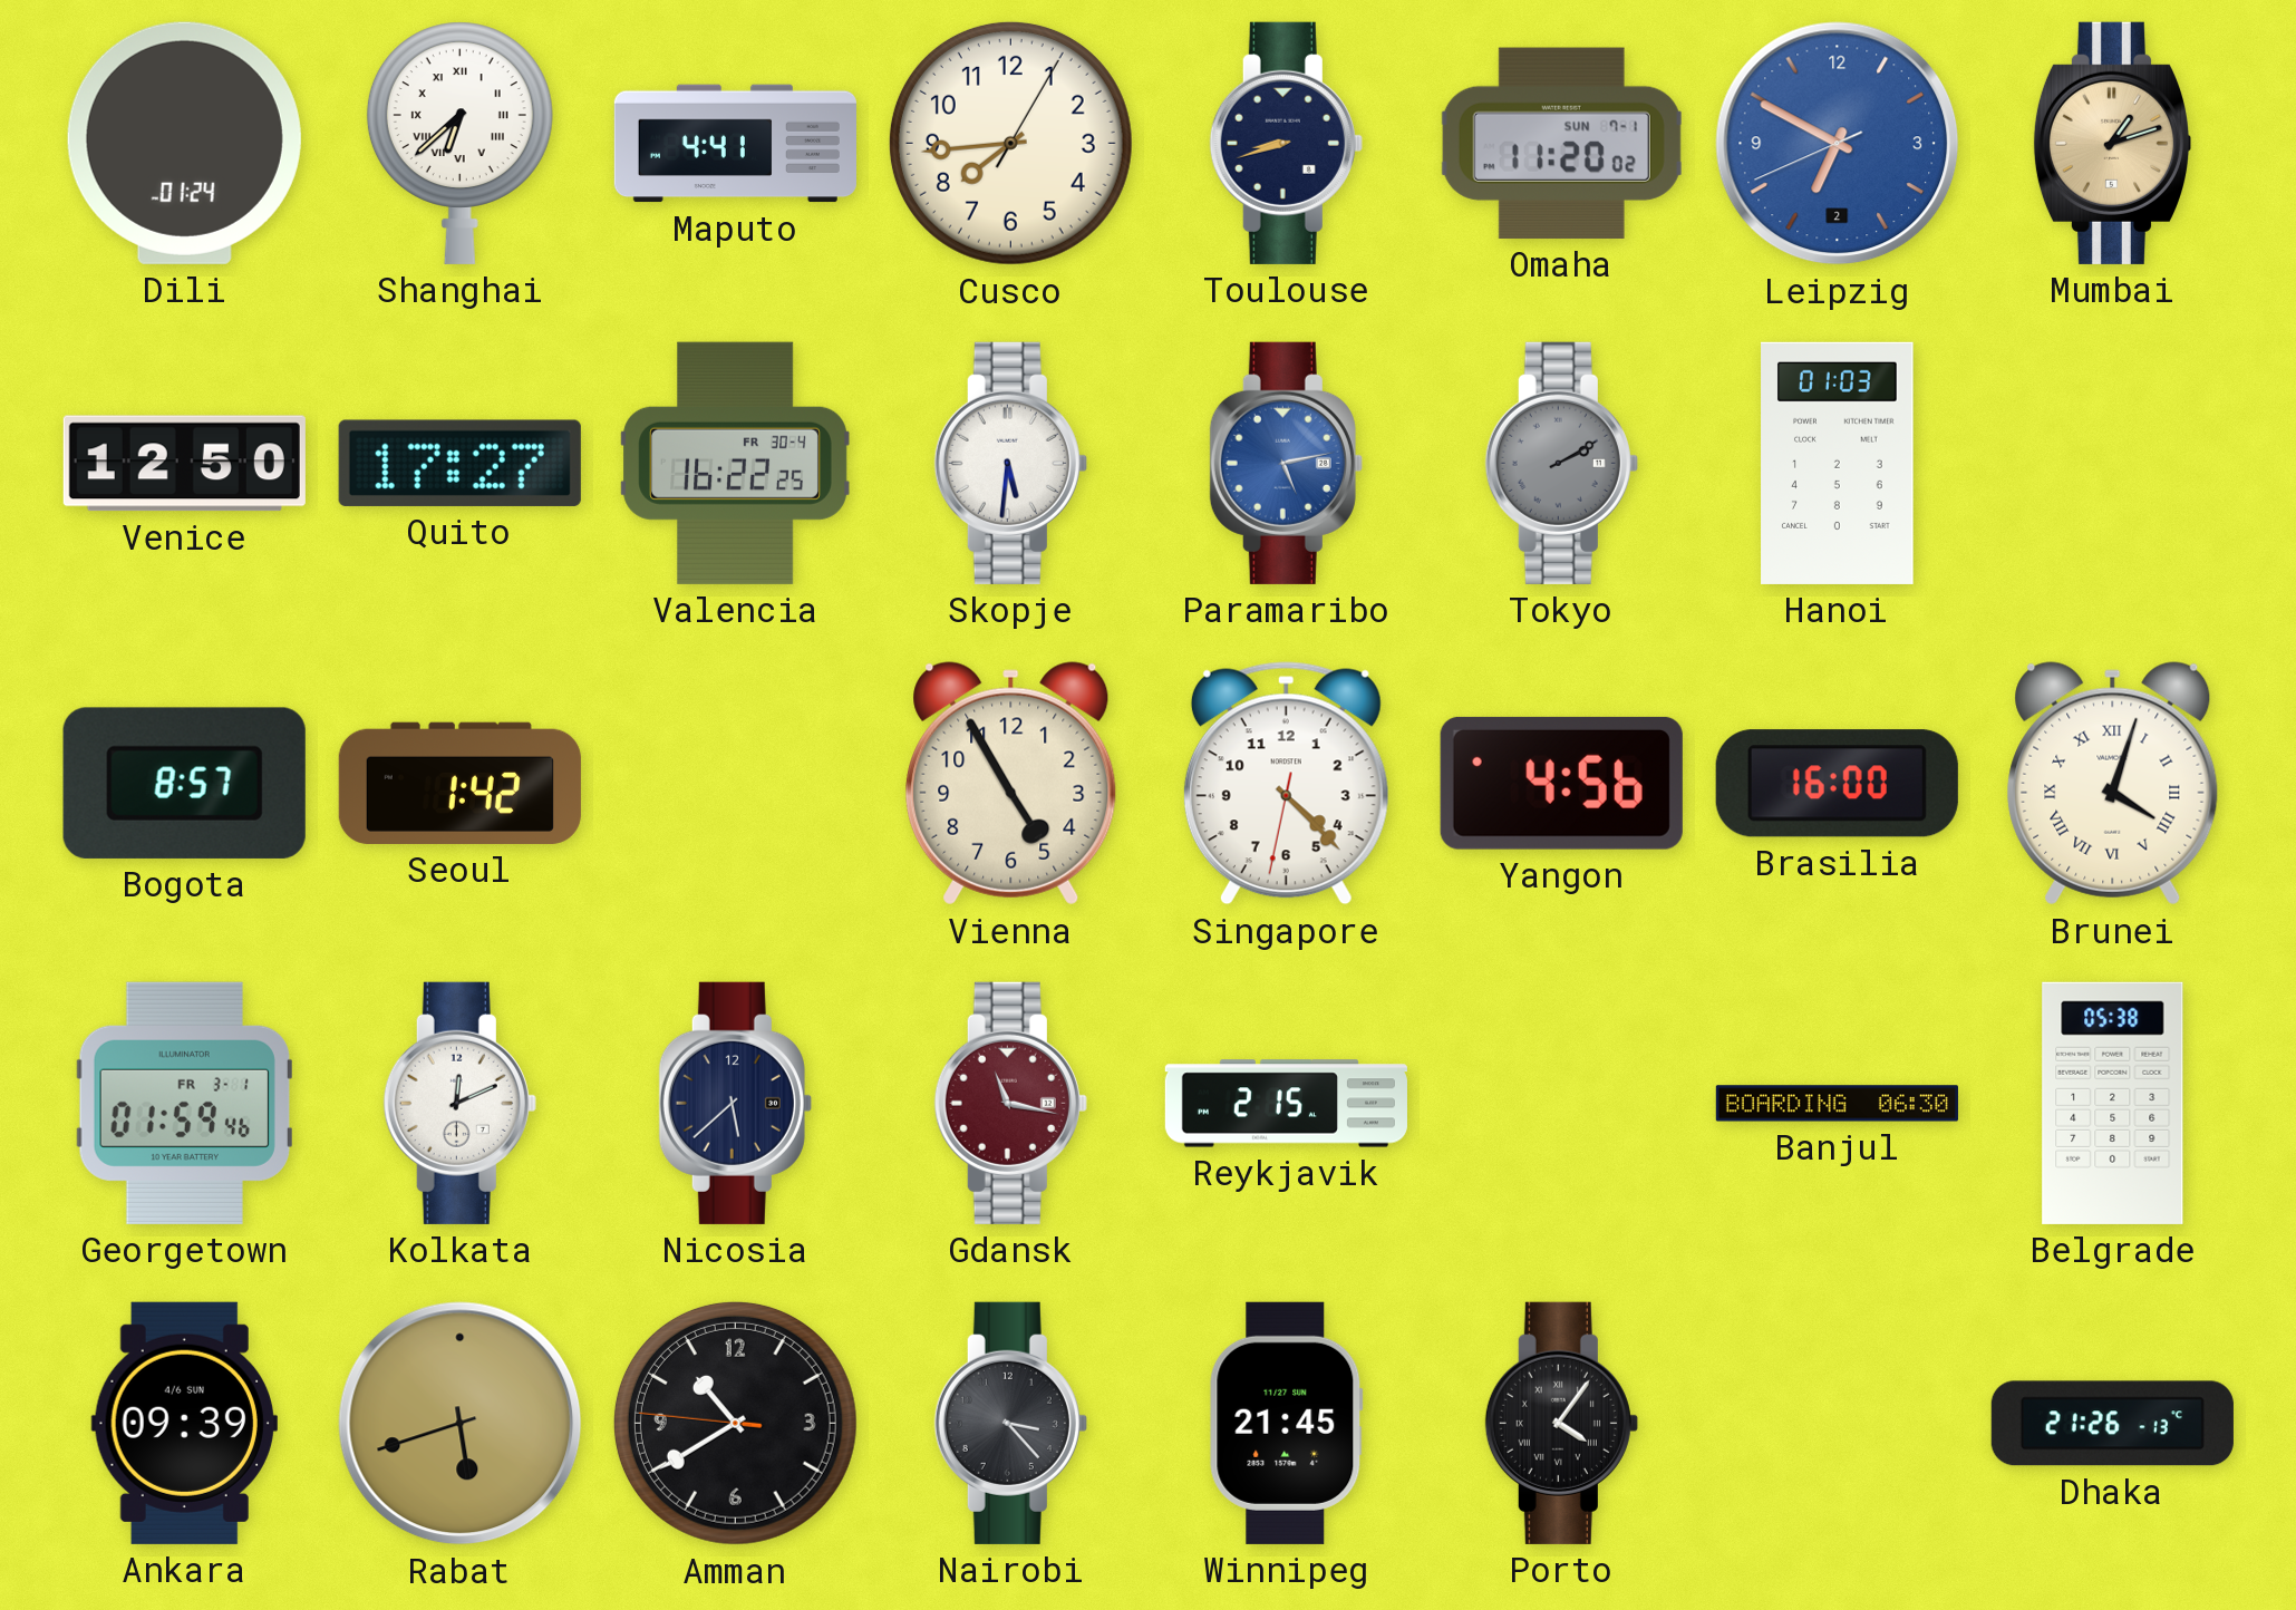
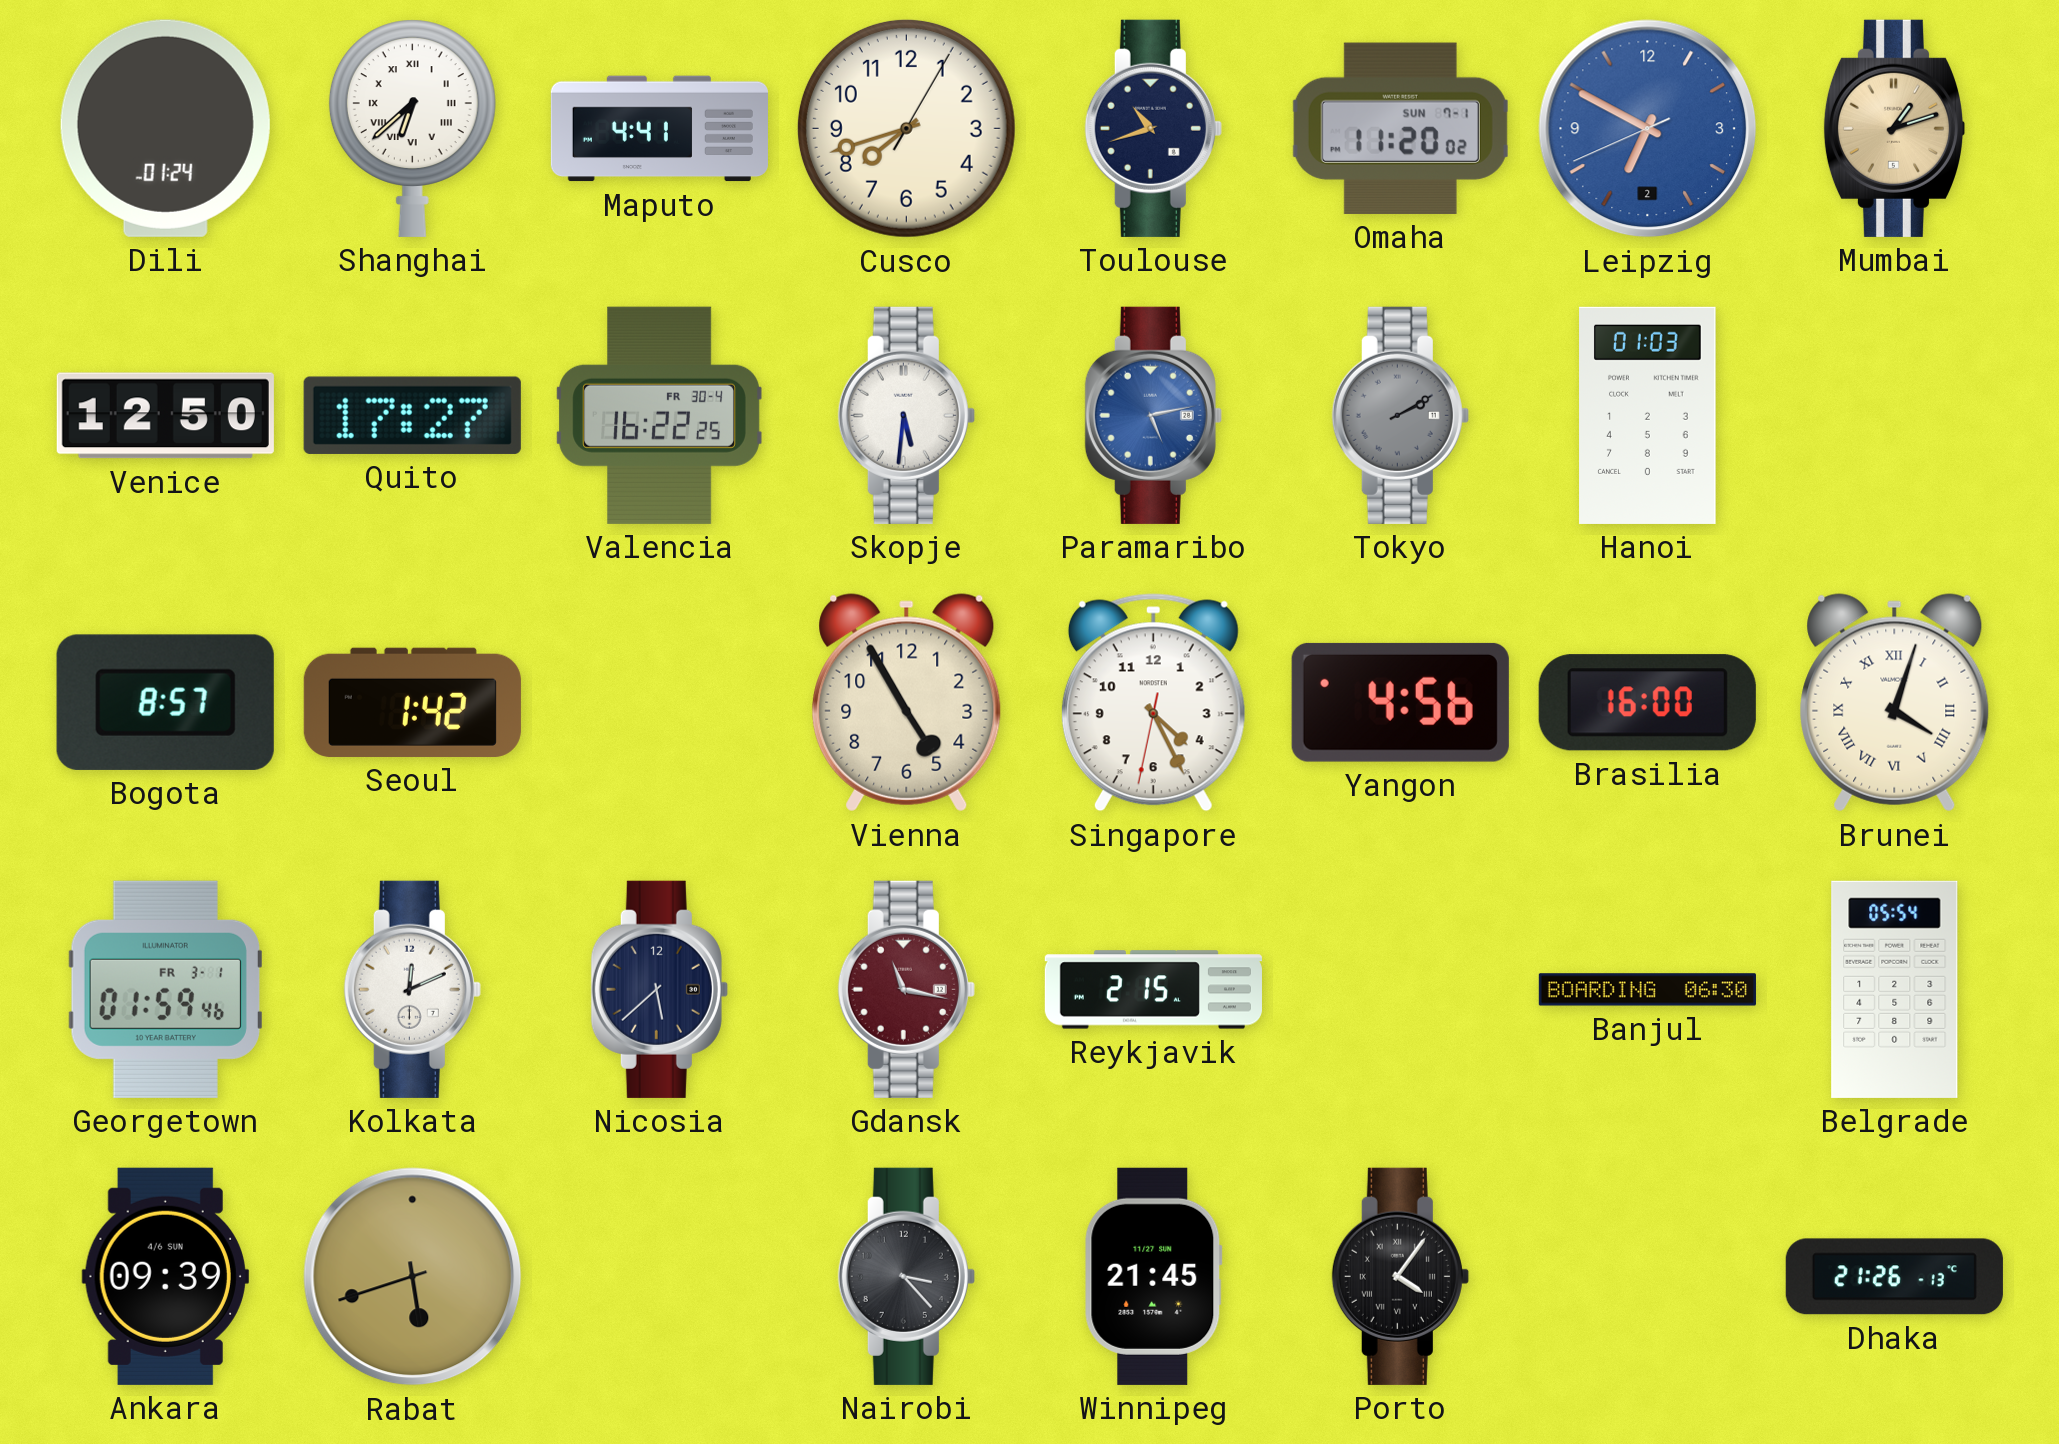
Cusco: 7:44 -> 7:42
Toulouse: 8:42 -> 10:42
Singapore: 4:22 -> 4:25
Belgrade: 05:38 -> 05:54
Amman: 10:39 -> none
